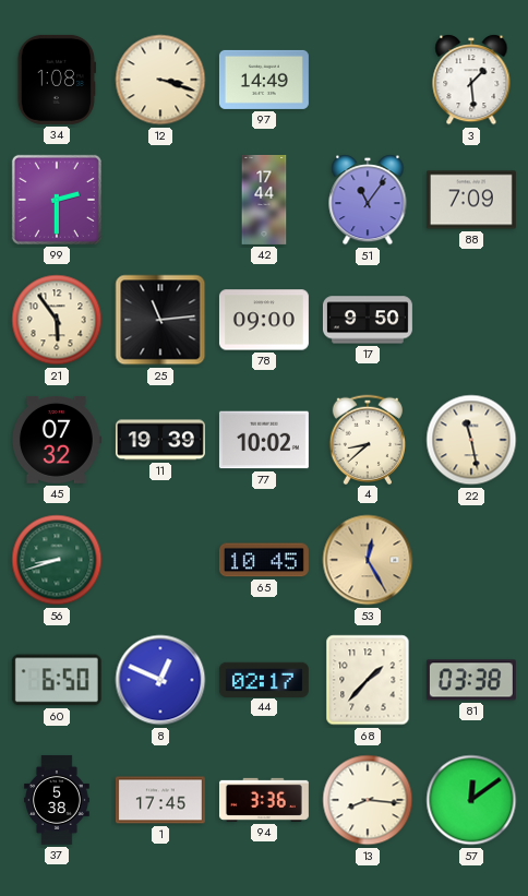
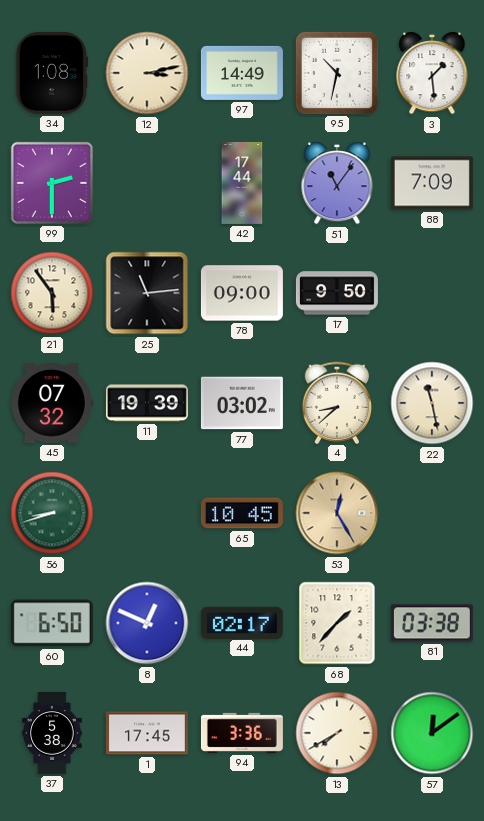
12: 3:18 -> 3:13
95: none -> 10:32
77: 10:02 -> 03:02
13: 8:16 -> 7:40
